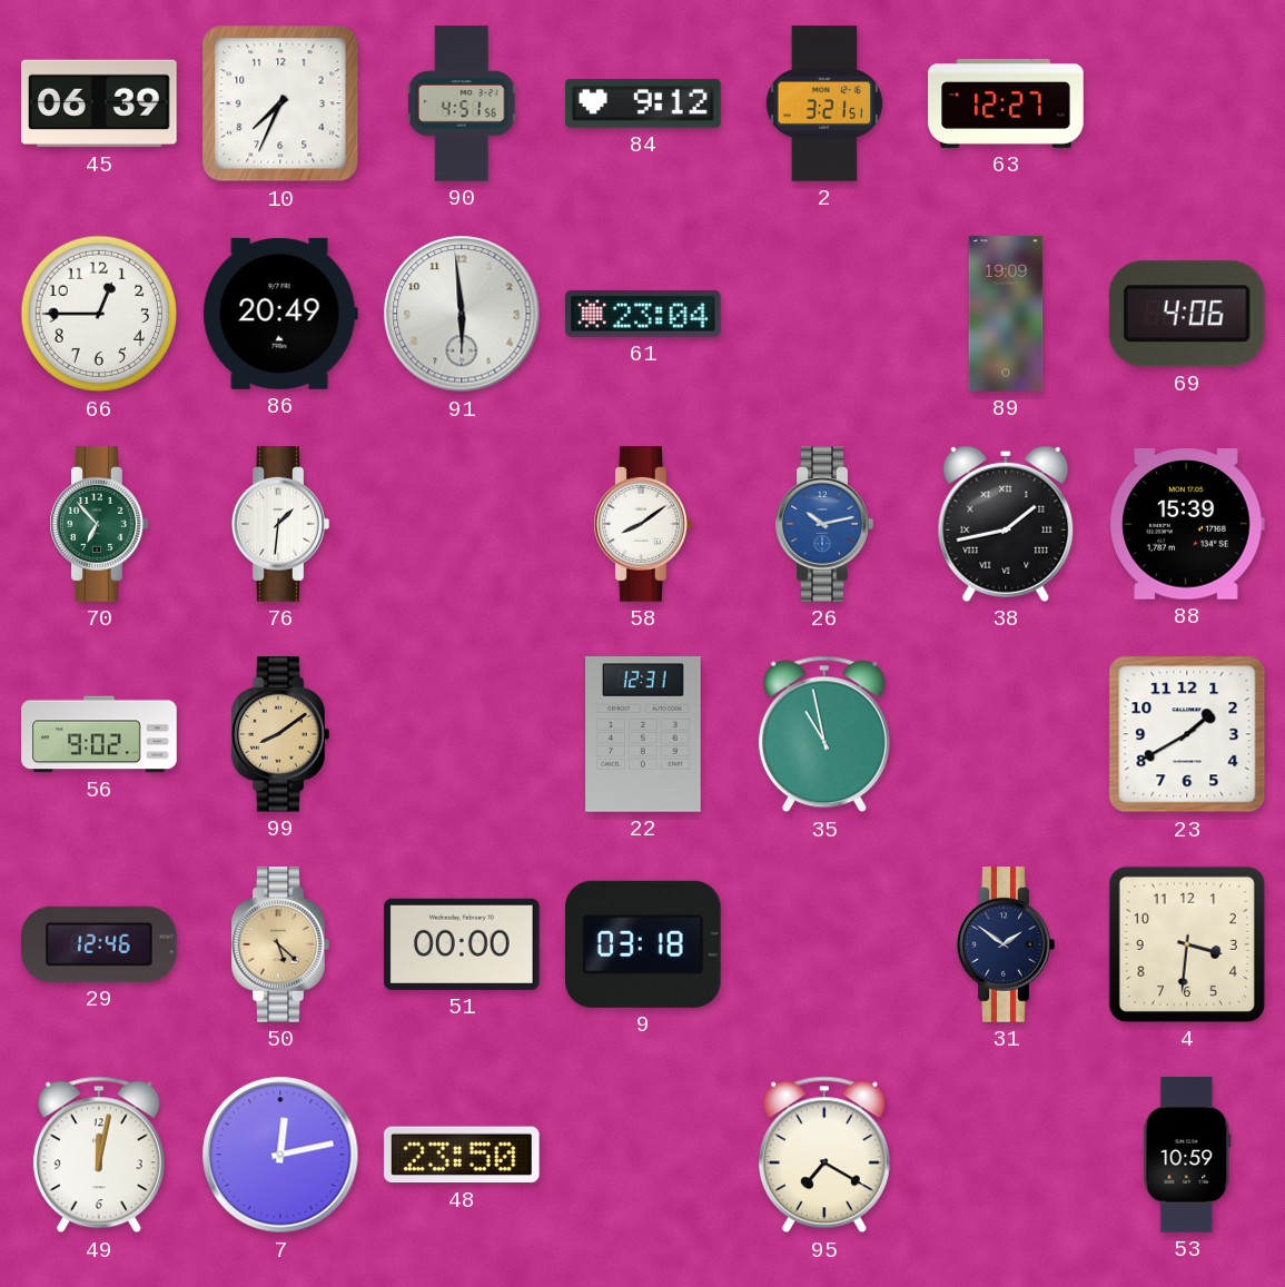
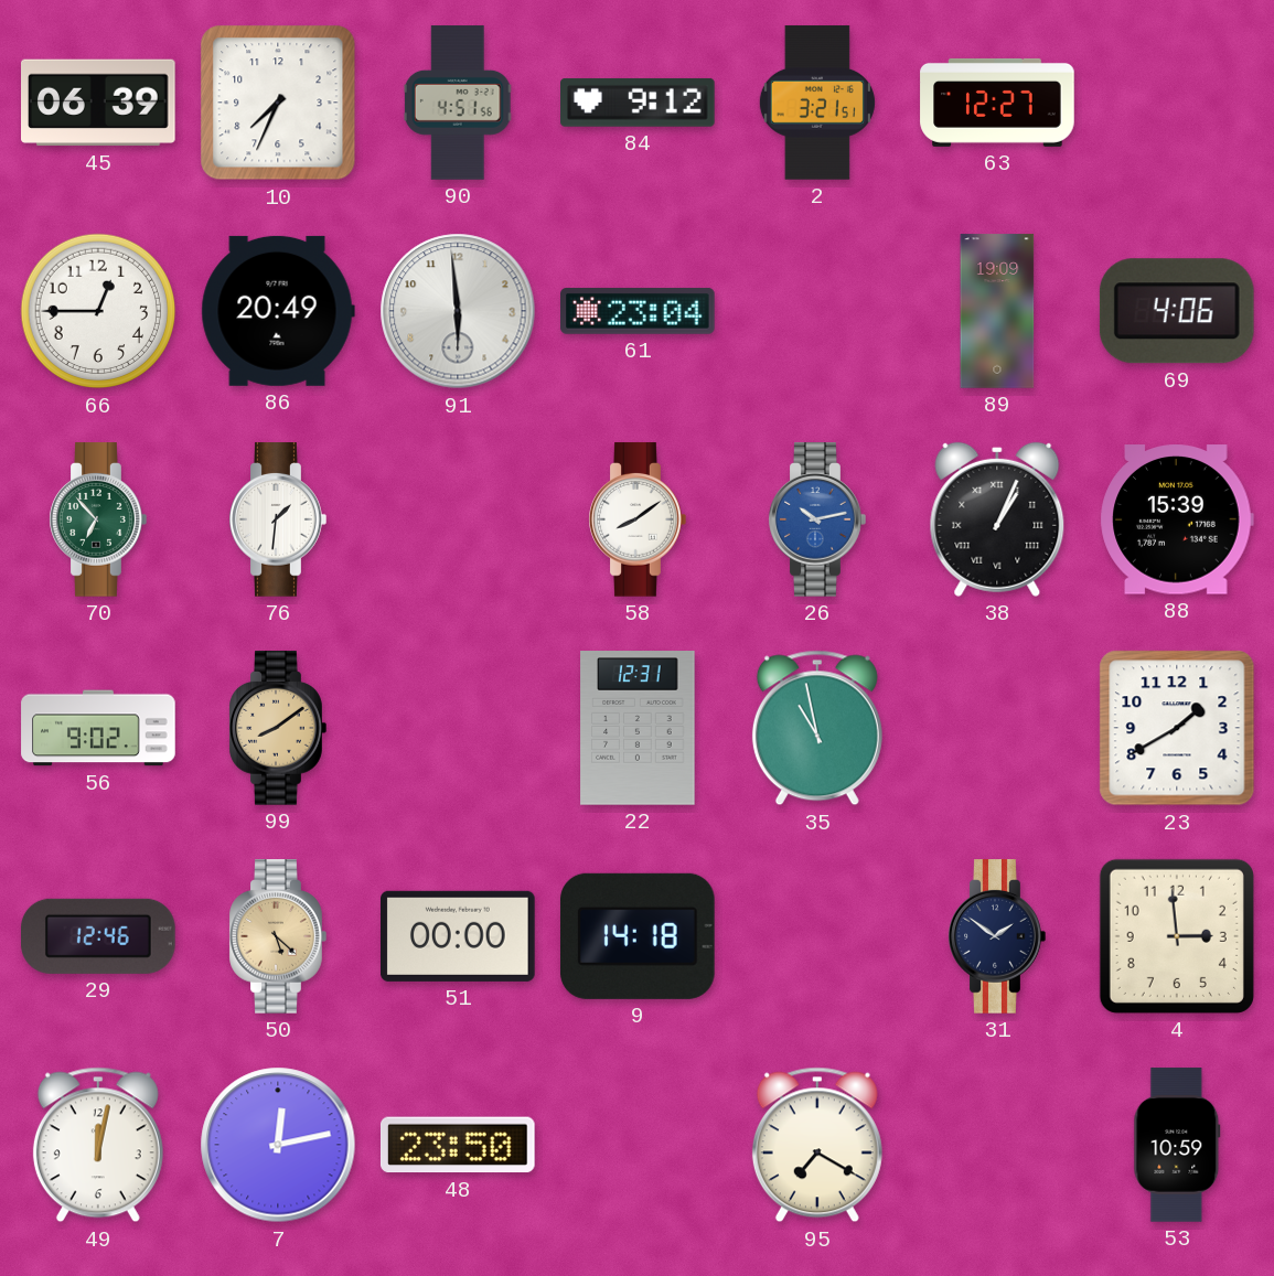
38: 1:43 -> 1:04
9: 03:18 -> 14:18
4: 3:31 -> 2:59
